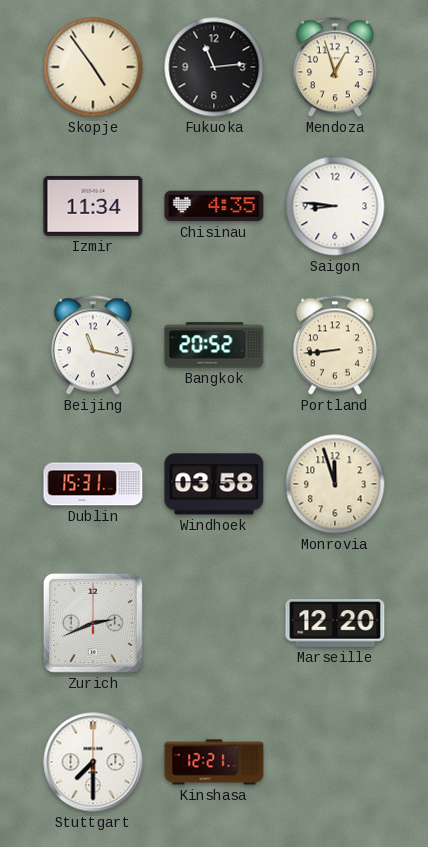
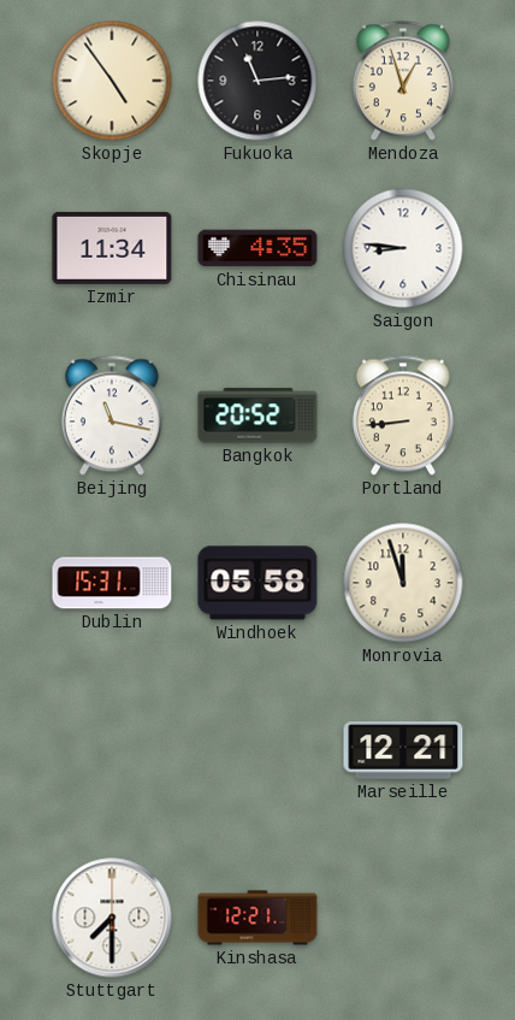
Windhoek: 03:58 -> 05:58
Zurich: 2:41 -> none
Marseille: 12:20 -> 12:21
